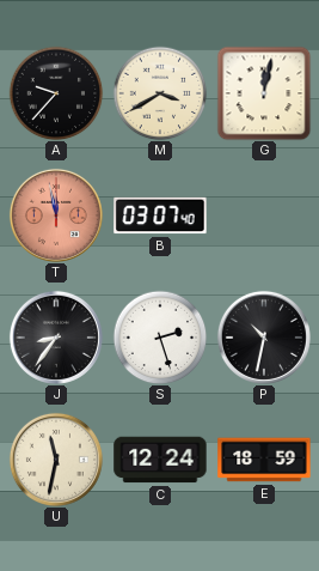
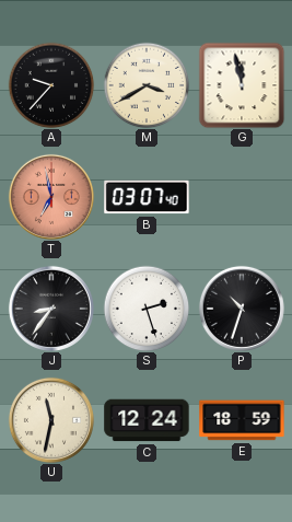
G: 12:02 -> 11:58
T: 11:58 -> 6:58
P: 10:32 -> 10:33
